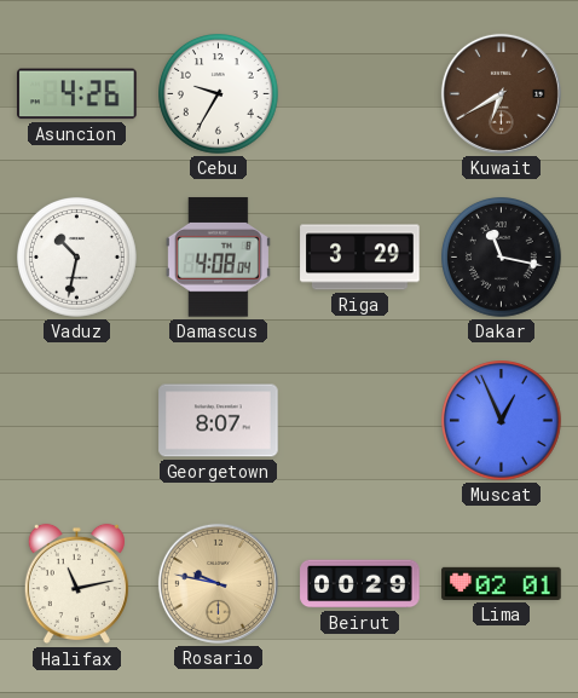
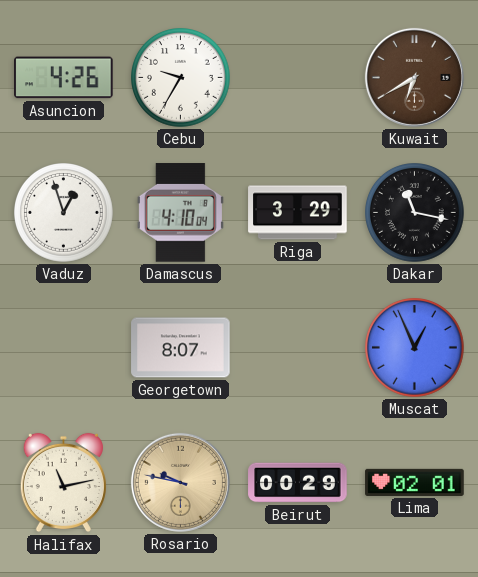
Vaduz: 10:32 -> 12:57
Damascus: 4:08 -> 4:10
